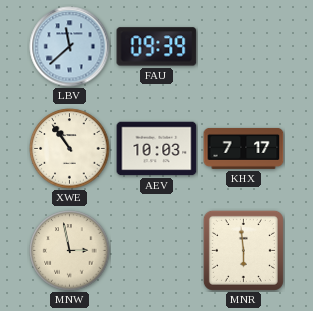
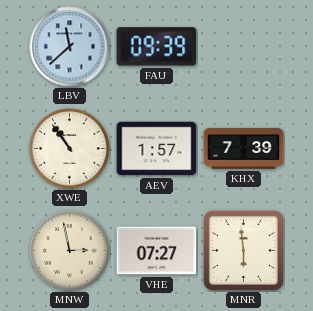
AEV: 10:03 -> 1:57
KHX: 7:17 -> 7:39
VHE: none -> 07:27
